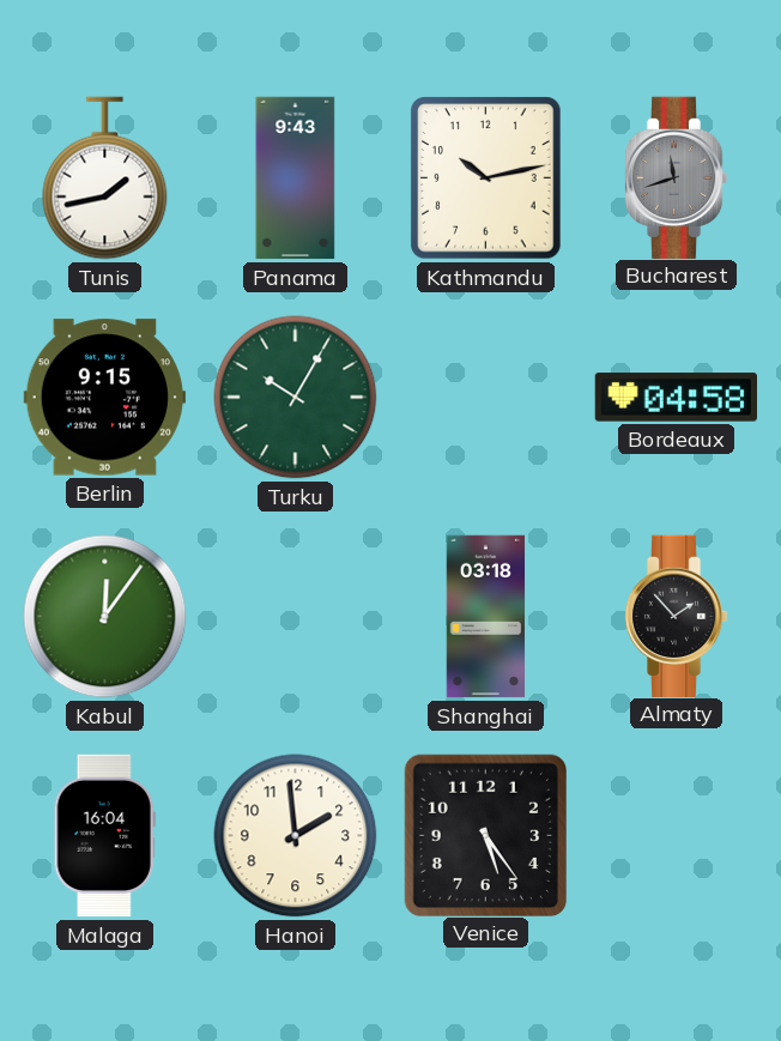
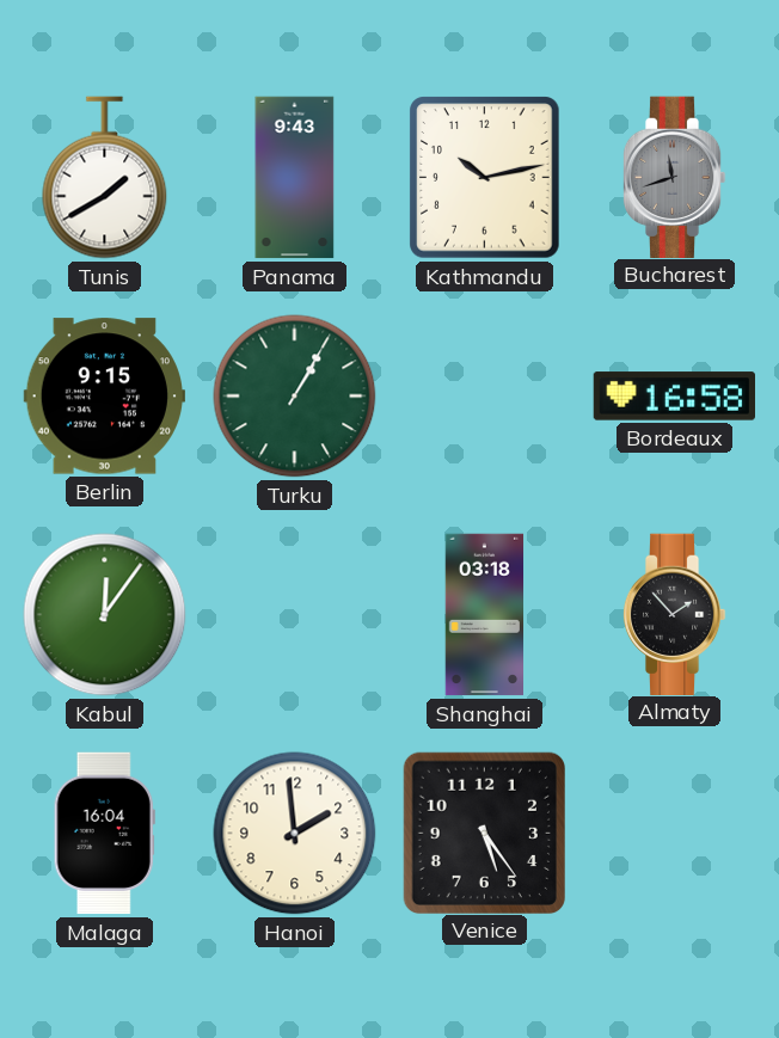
Tunis: 1:43 -> 1:40
Turku: 10:05 -> 1:05
Bordeaux: 04:58 -> 16:58
